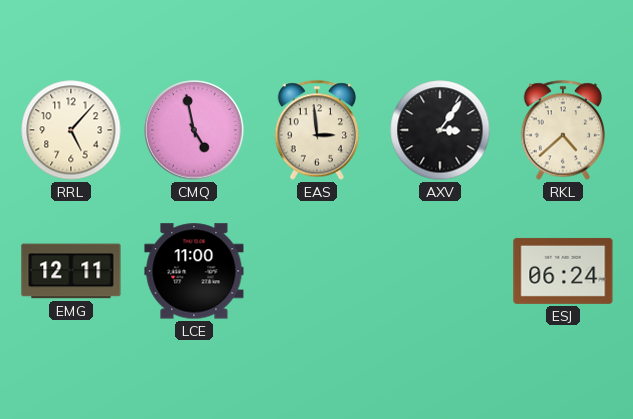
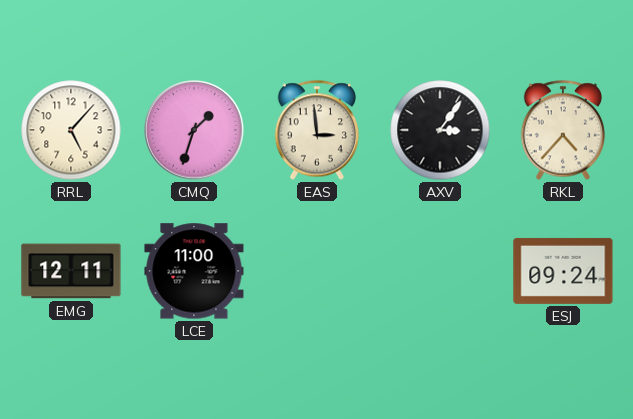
CMQ: 4:58 -> 1:33
RKL: 4:38 -> 4:37
ESJ: 06:24 -> 09:24
